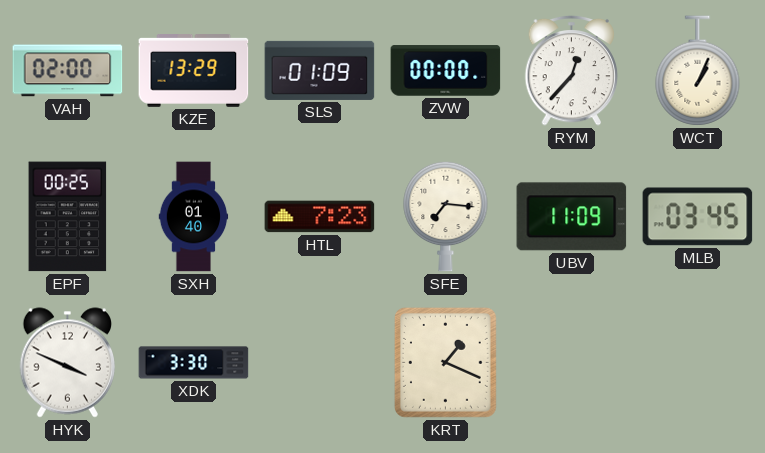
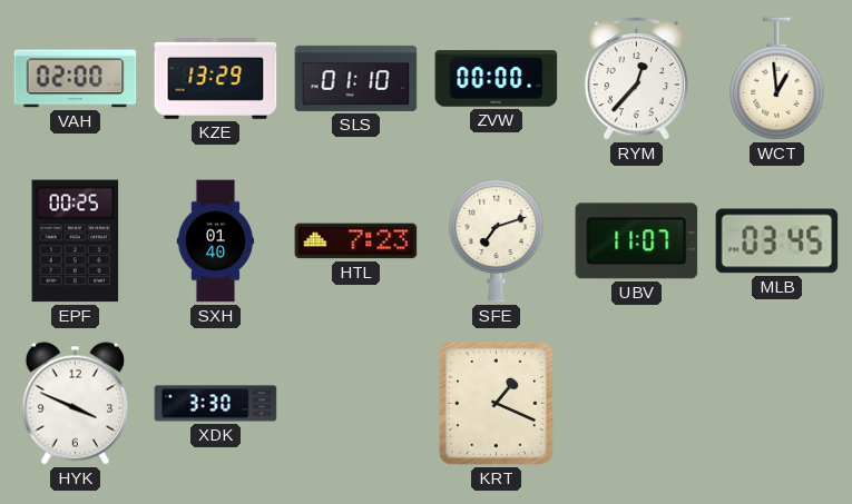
SLS: 01:09 -> 01:10
WCT: 1:04 -> 12:59
SFE: 7:16 -> 7:12
UBV: 11:09 -> 11:07
